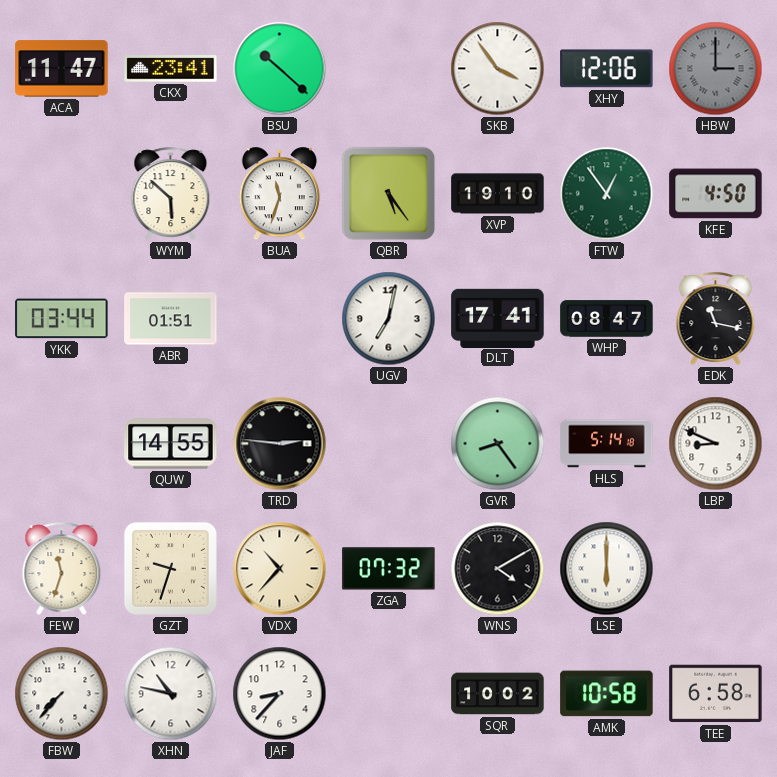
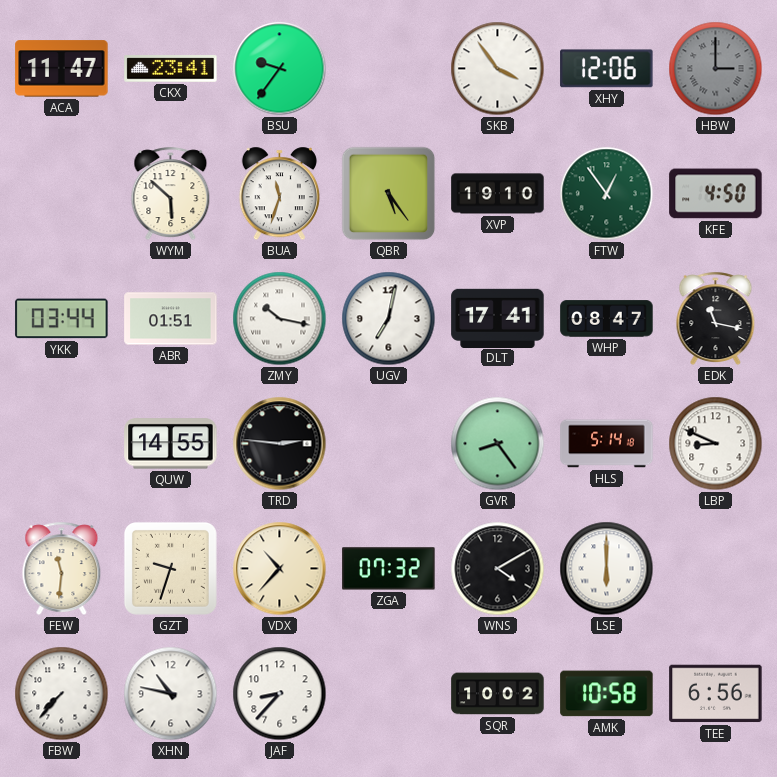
BSU: 10:22 -> 9:36
ZMY: none -> 10:17
FEW: 11:33 -> 11:31
TEE: 6:58 -> 6:56
